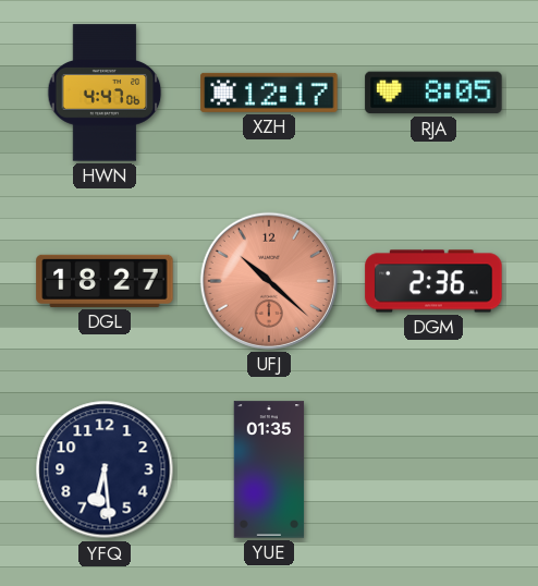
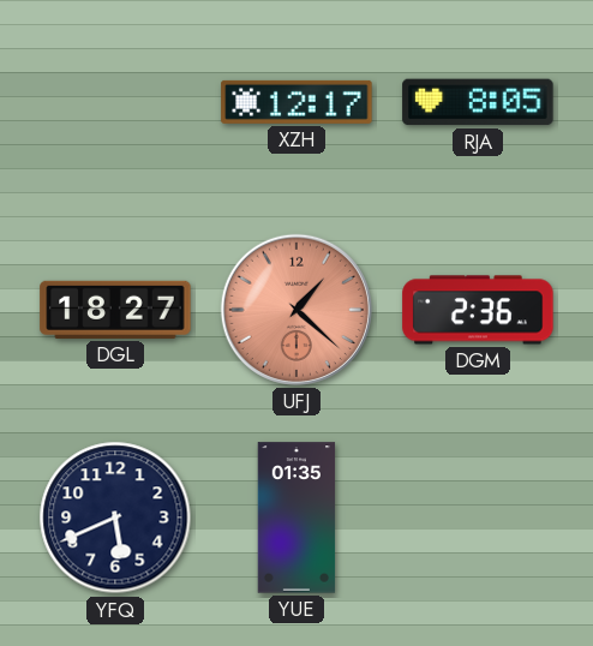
HWN: 4:47 -> none
UFJ: 10:22 -> 1:22
YFQ: 6:29 -> 5:41
